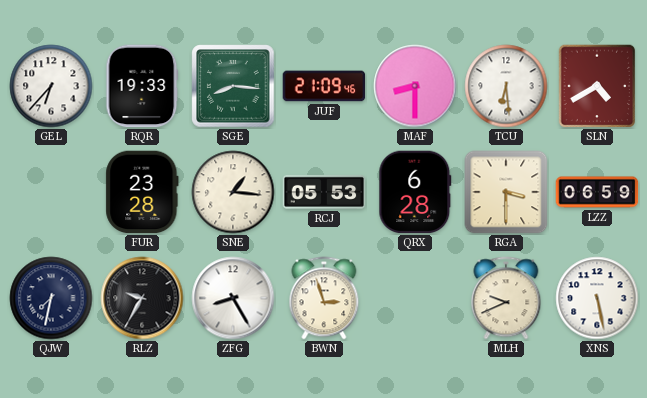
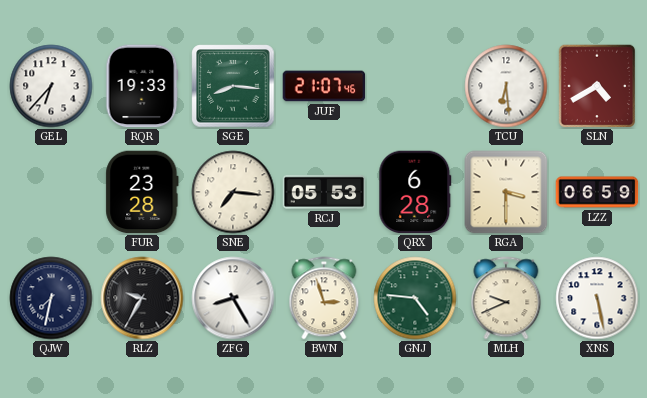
JUF: 21:09 -> 21:07
MAF: 8:30 -> none
SNE: 1:16 -> 7:16
GNJ: none -> 4:46
